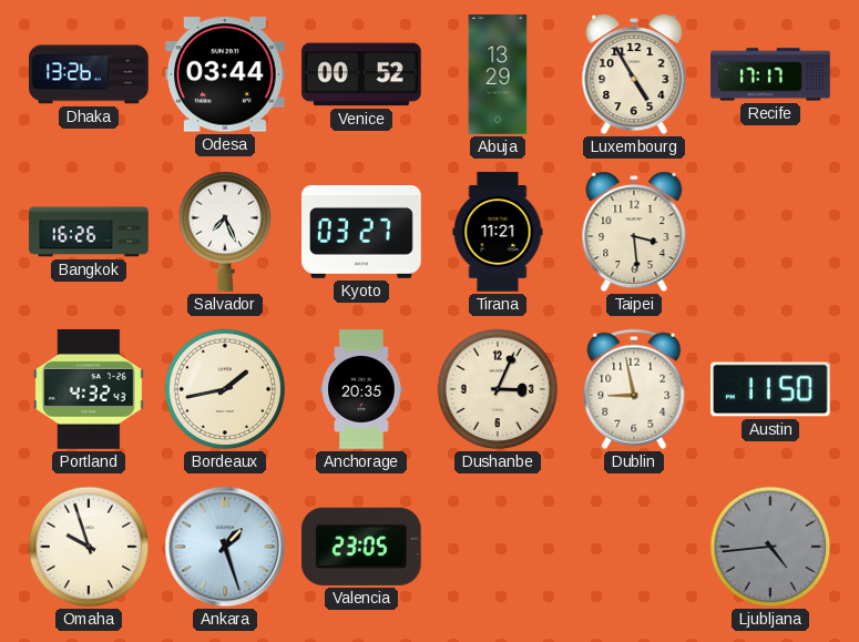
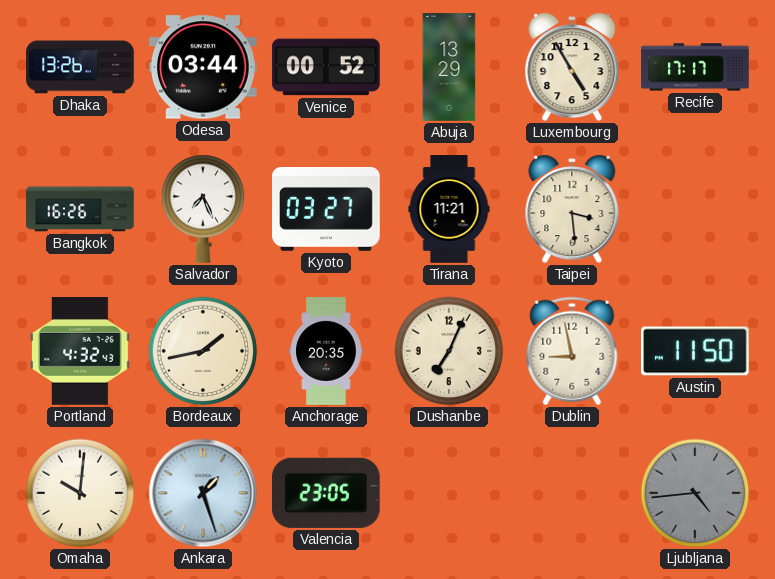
Dushanbe: 3:04 -> 7:04
Omaha: 9:57 -> 10:01
